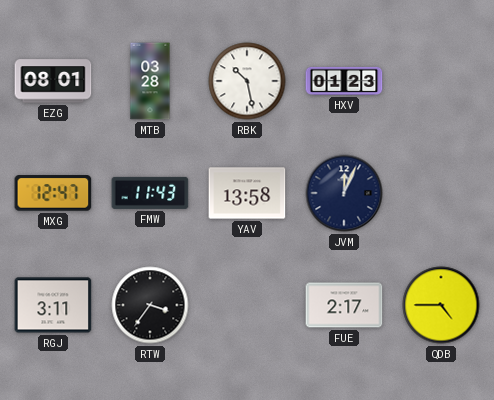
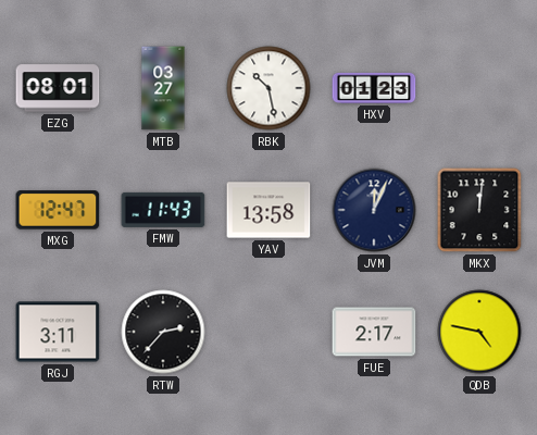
MTB: 03:28 -> 03:27
MKX: none -> 12:01
RTW: 3:36 -> 2:37
QDB: 4:45 -> 4:47
